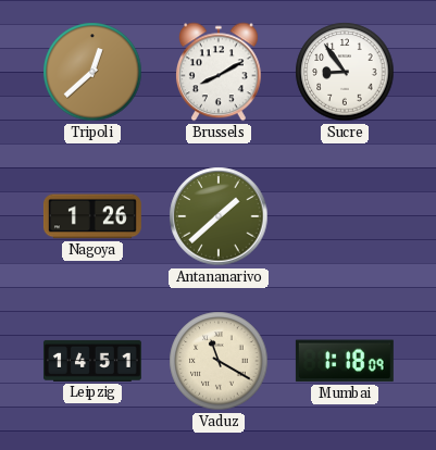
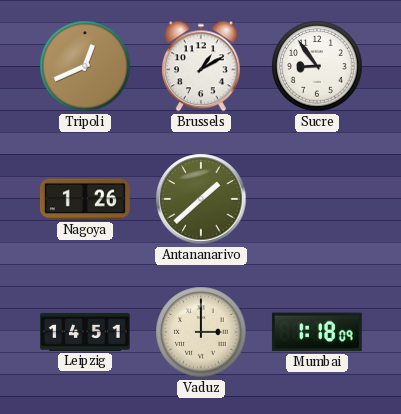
Tripoli: 12:38 -> 12:41
Brussels: 8:10 -> 1:10
Vaduz: 11:20 -> 3:00
